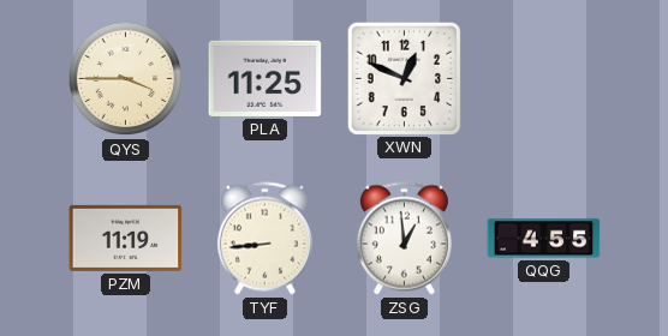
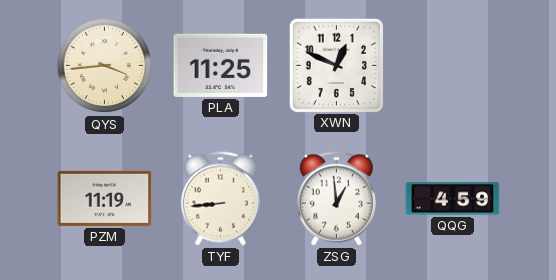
QYS: 3:45 -> 3:44
QQG: 4:55 -> 4:59
